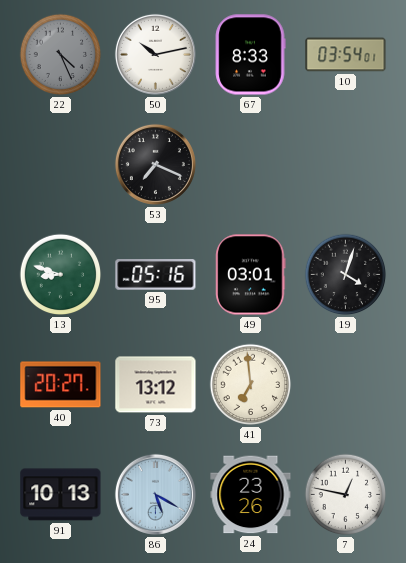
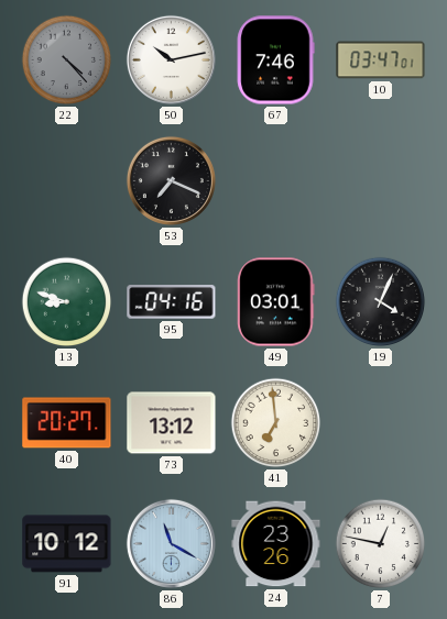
22: 4:26 -> 4:23
67: 8:33 -> 7:46
10: 03:54 -> 03:47
95: 05:16 -> 04:16
19: 4:03 -> 4:04
91: 10:13 -> 10:12
86: 5:20 -> 11:20
